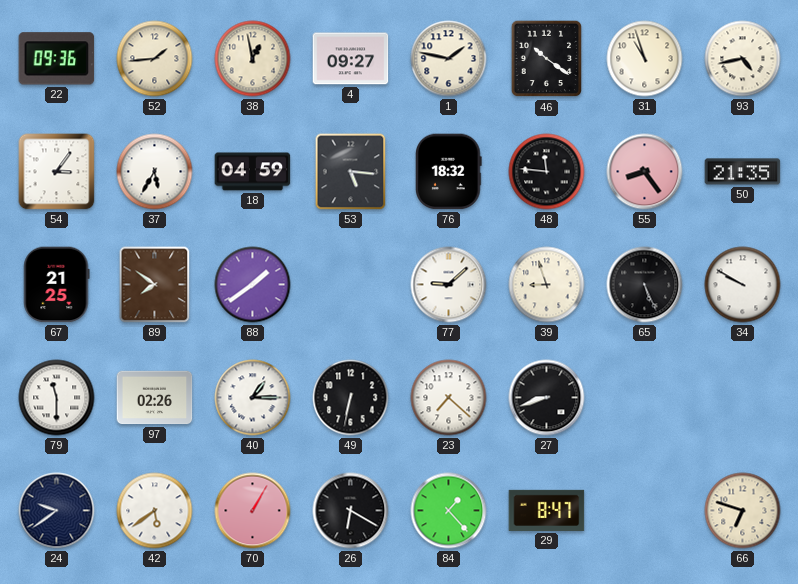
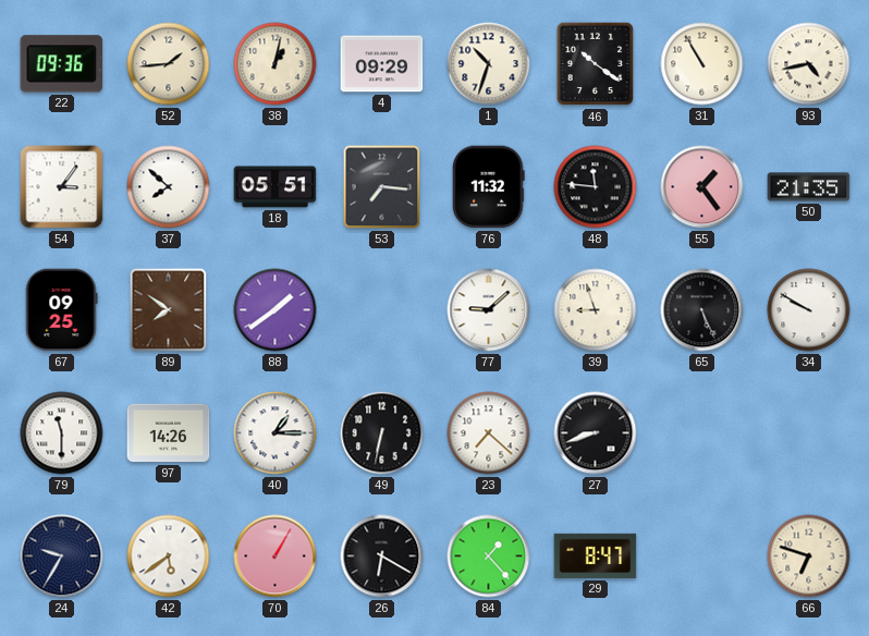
38: 12:58 -> 1:02
4: 09:27 -> 09:29
1: 1:47 -> 10:33
31: 10:57 -> 10:55
37: 5:35 -> 7:52
18: 04:59 -> 05:51
53: 5:16 -> 7:16
76: 18:32 -> 11:32
55: 8:24 -> 1:24
67: 21:25 -> 09:25
97: 02:26 -> 14:26
24: 9:39 -> 9:35
